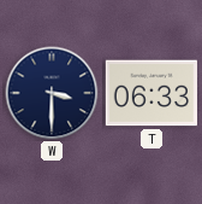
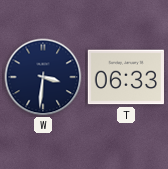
W: 3:30 -> 3:31
